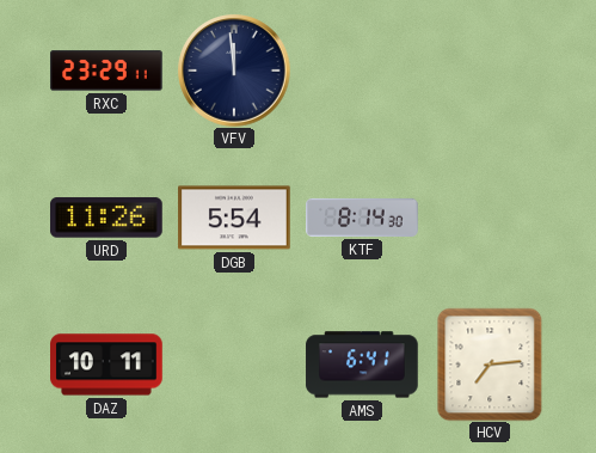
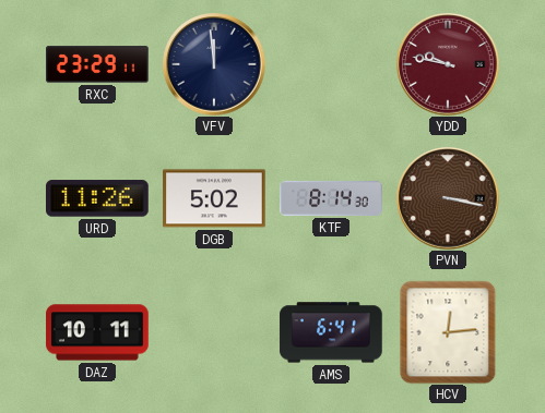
YDD: none -> 9:47
DGB: 5:54 -> 5:02
PVN: none -> 3:17
HCV: 7:14 -> 12:14
